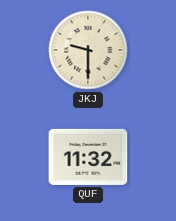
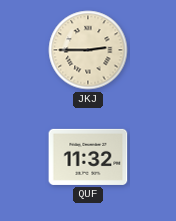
JKJ: 9:30 -> 2:45
